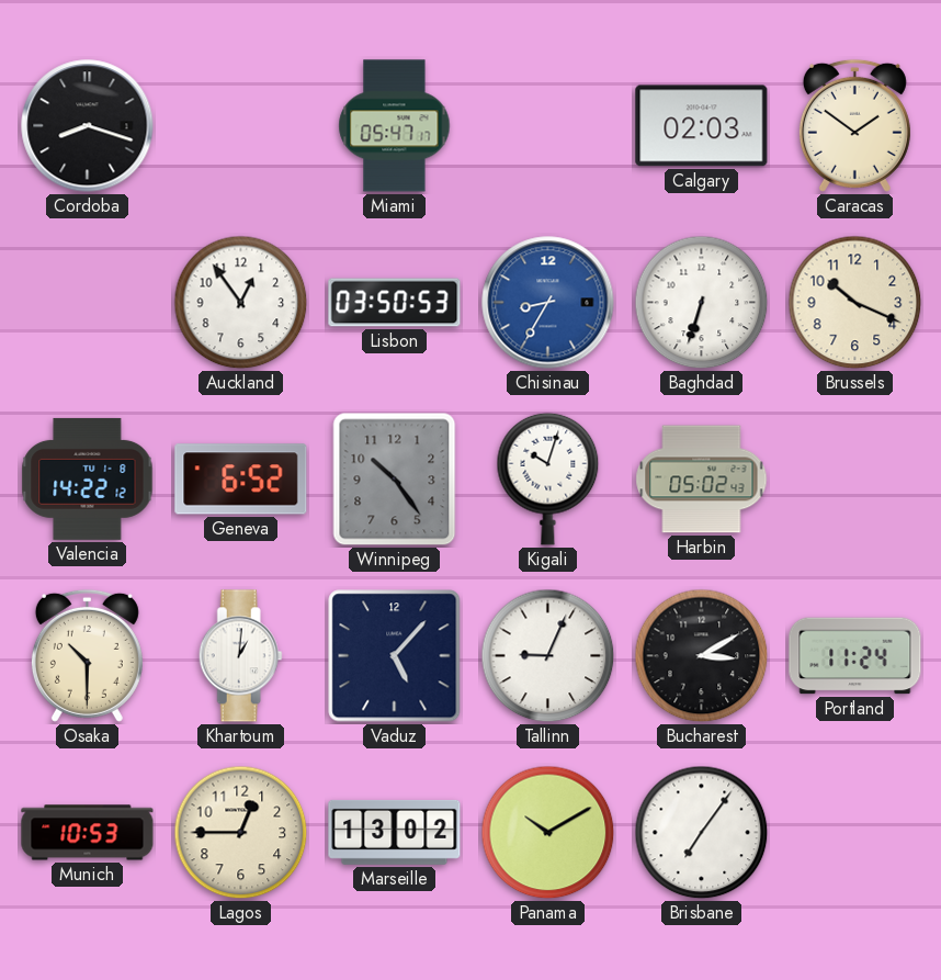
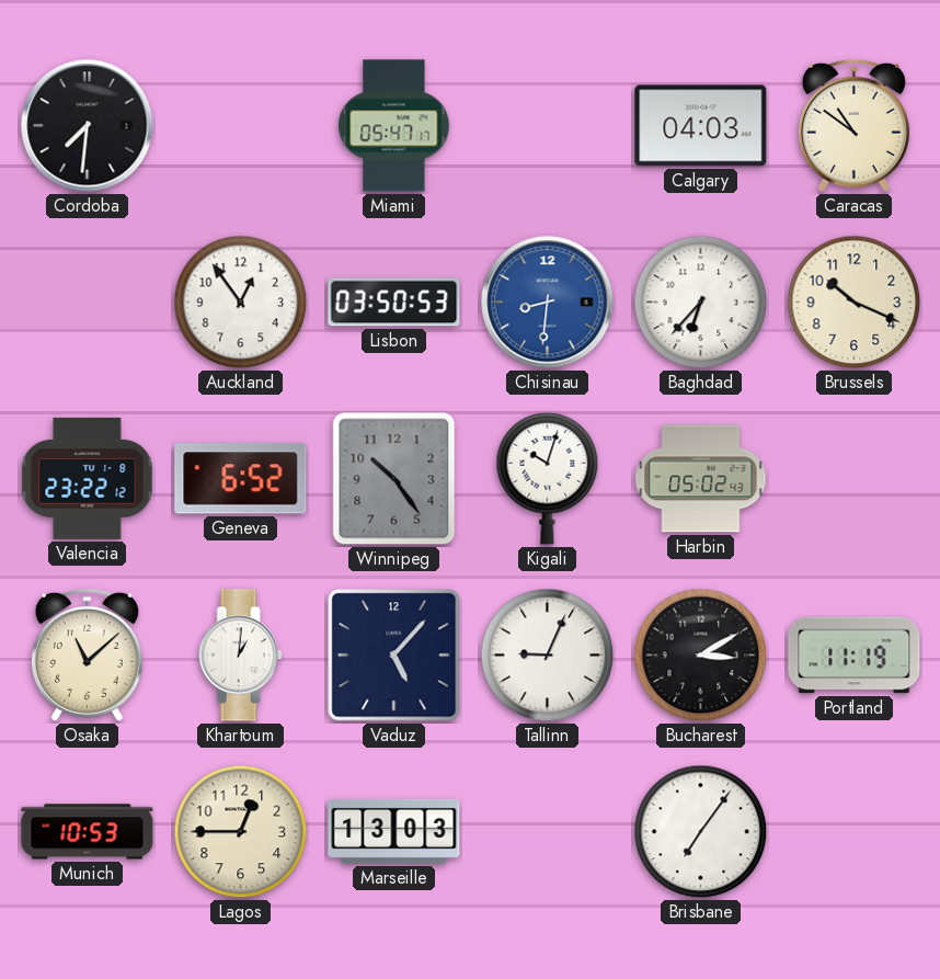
Cordoba: 8:18 -> 7:31
Calgary: 02:03 -> 04:03
Caracas: 1:51 -> 10:51
Chisinau: 8:35 -> 8:31
Baghdad: 6:33 -> 6:37
Valencia: 14:22 -> 23:22
Osaka: 10:30 -> 11:08
Portland: 11:24 -> 11:19
Marseille: 13:02 -> 13:03
Panama: 10:10 -> none
